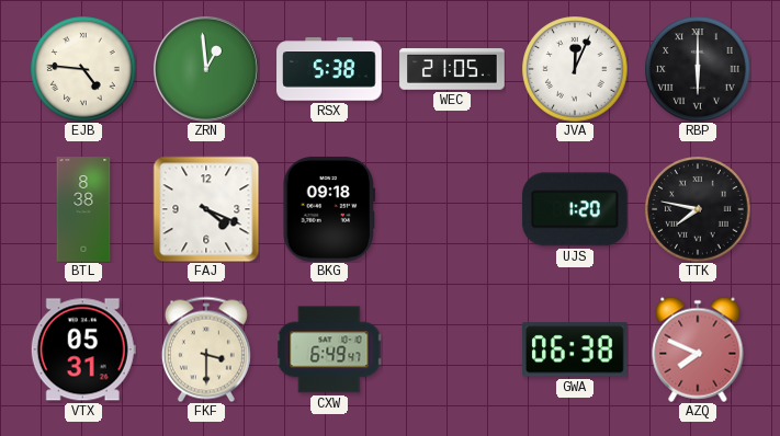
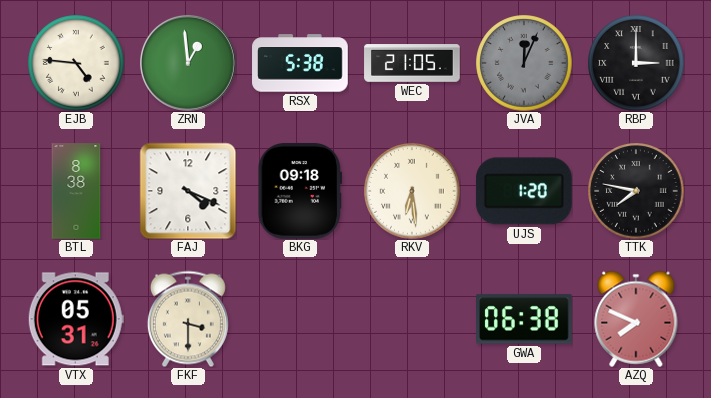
JVA dial: white -> grey
RBP: 6:00 -> 3:00
RKV: none -> 6:29
CXW: 6:49 -> none
